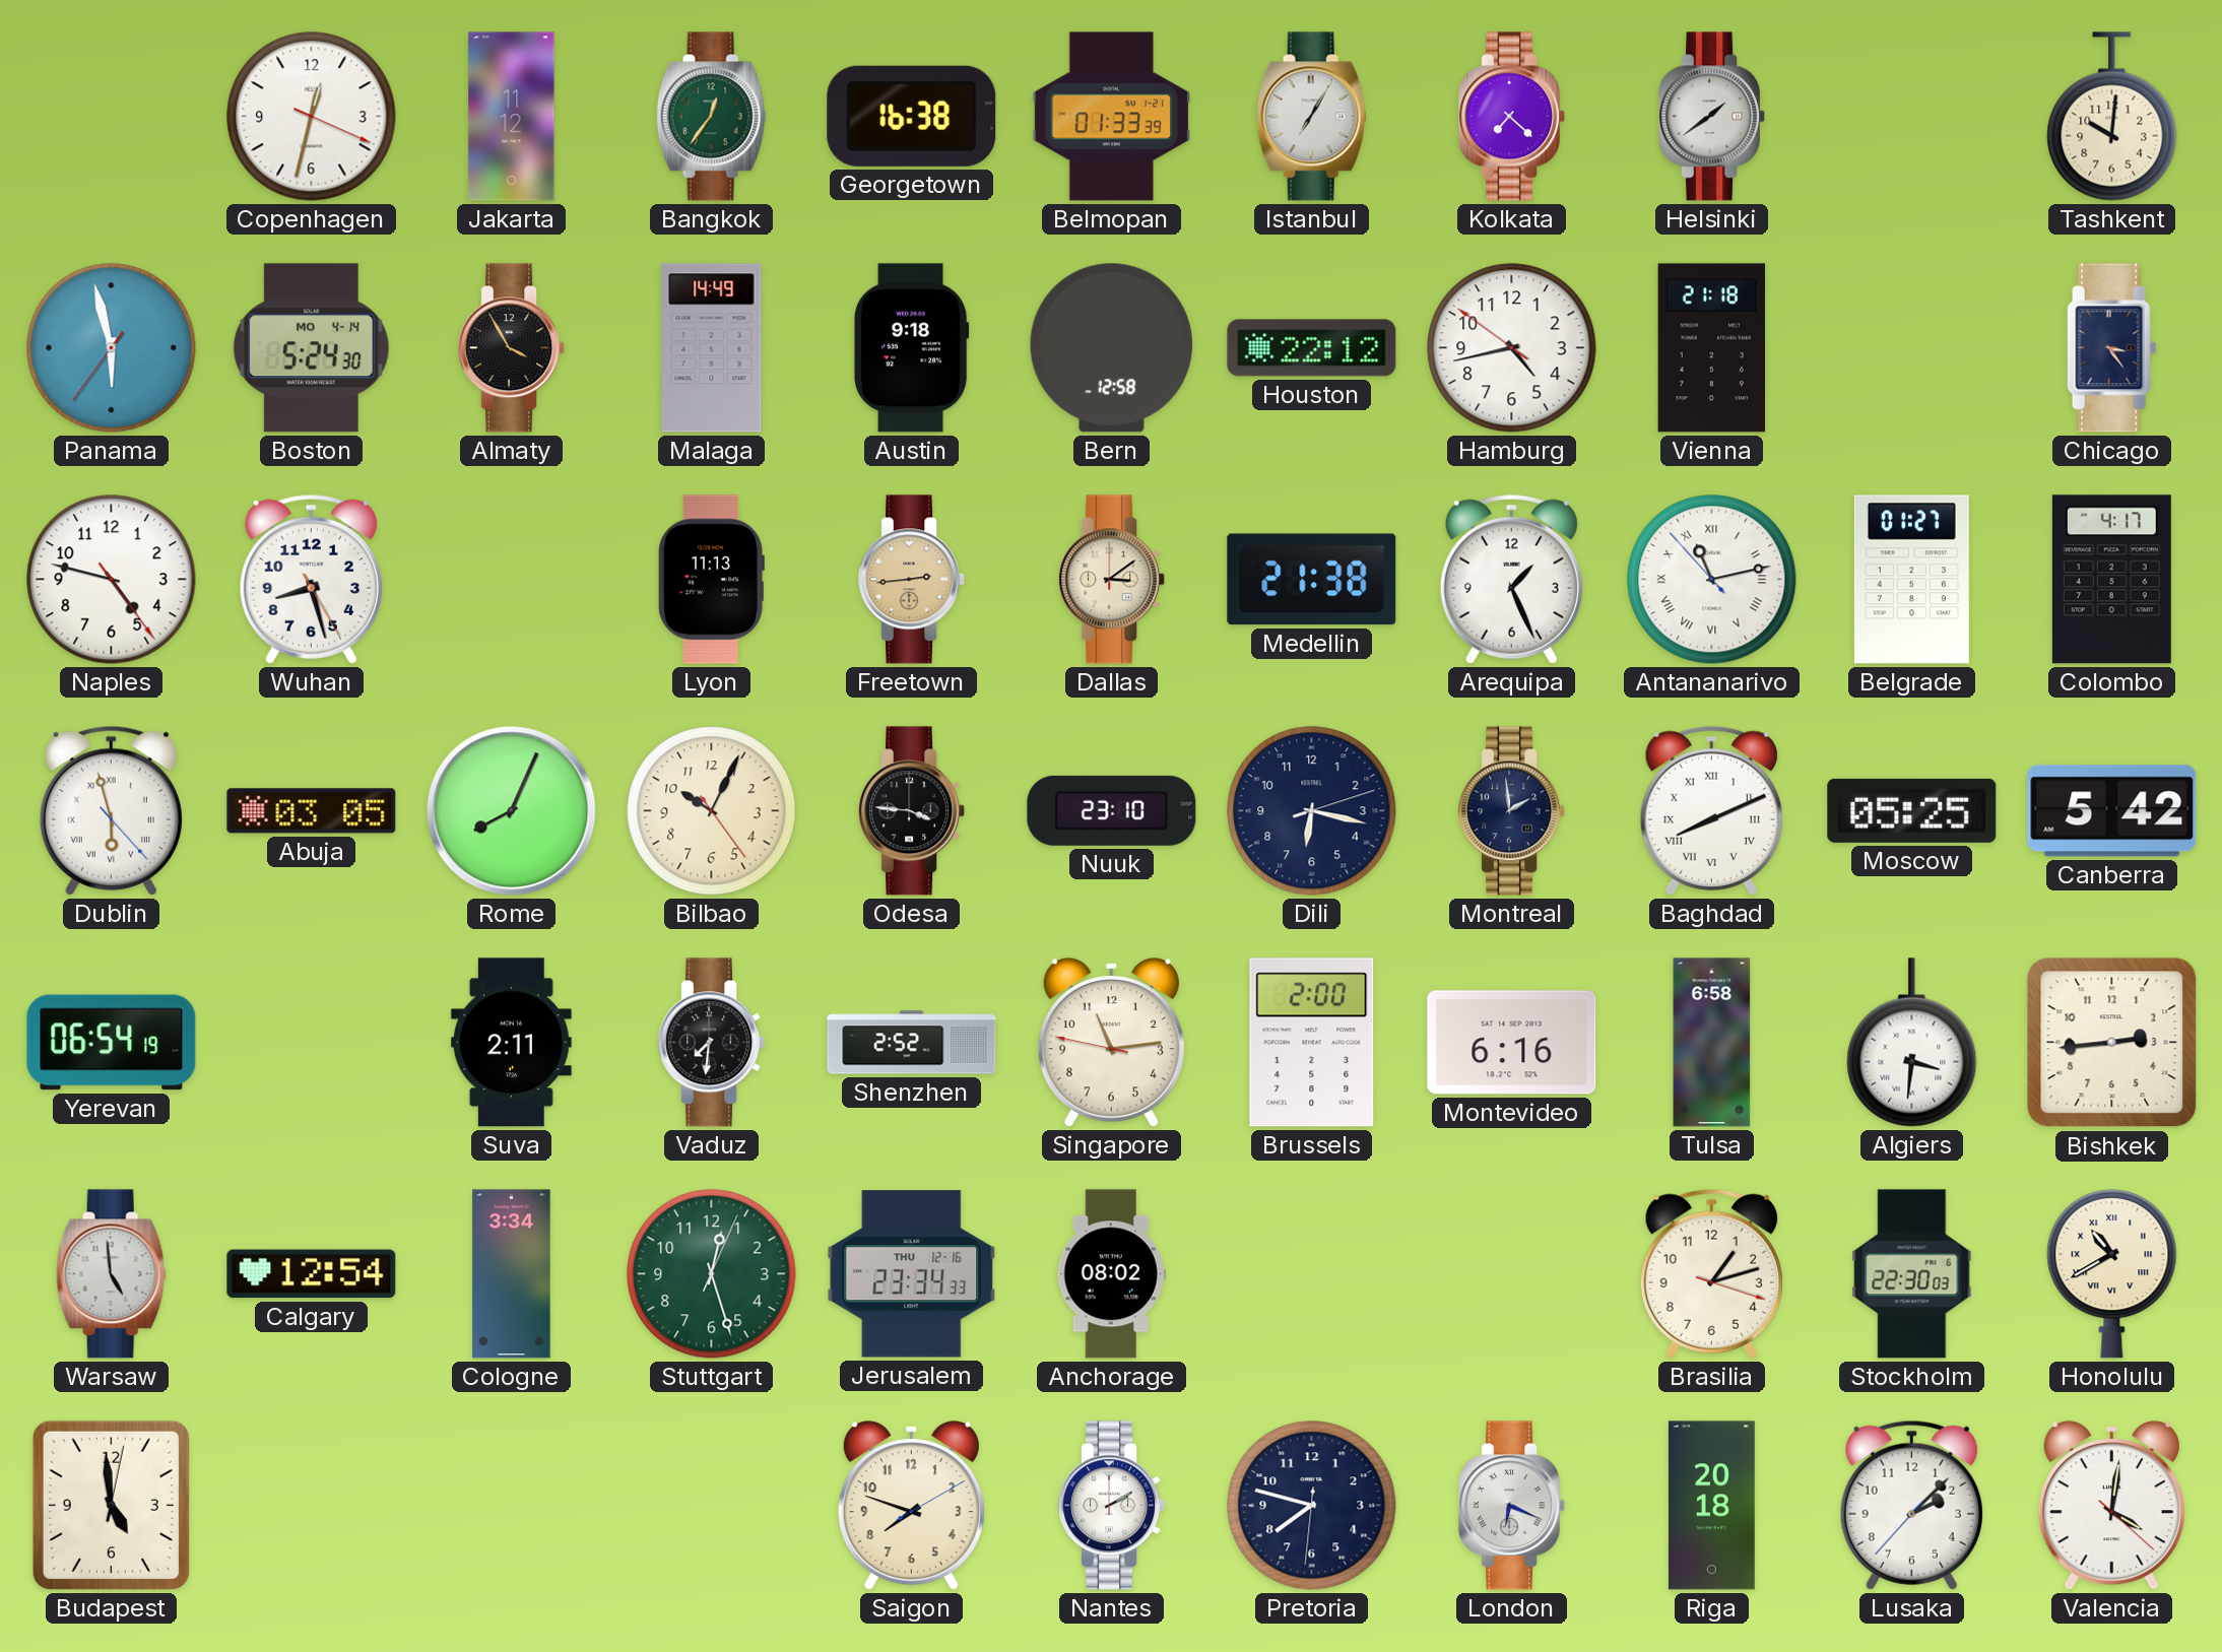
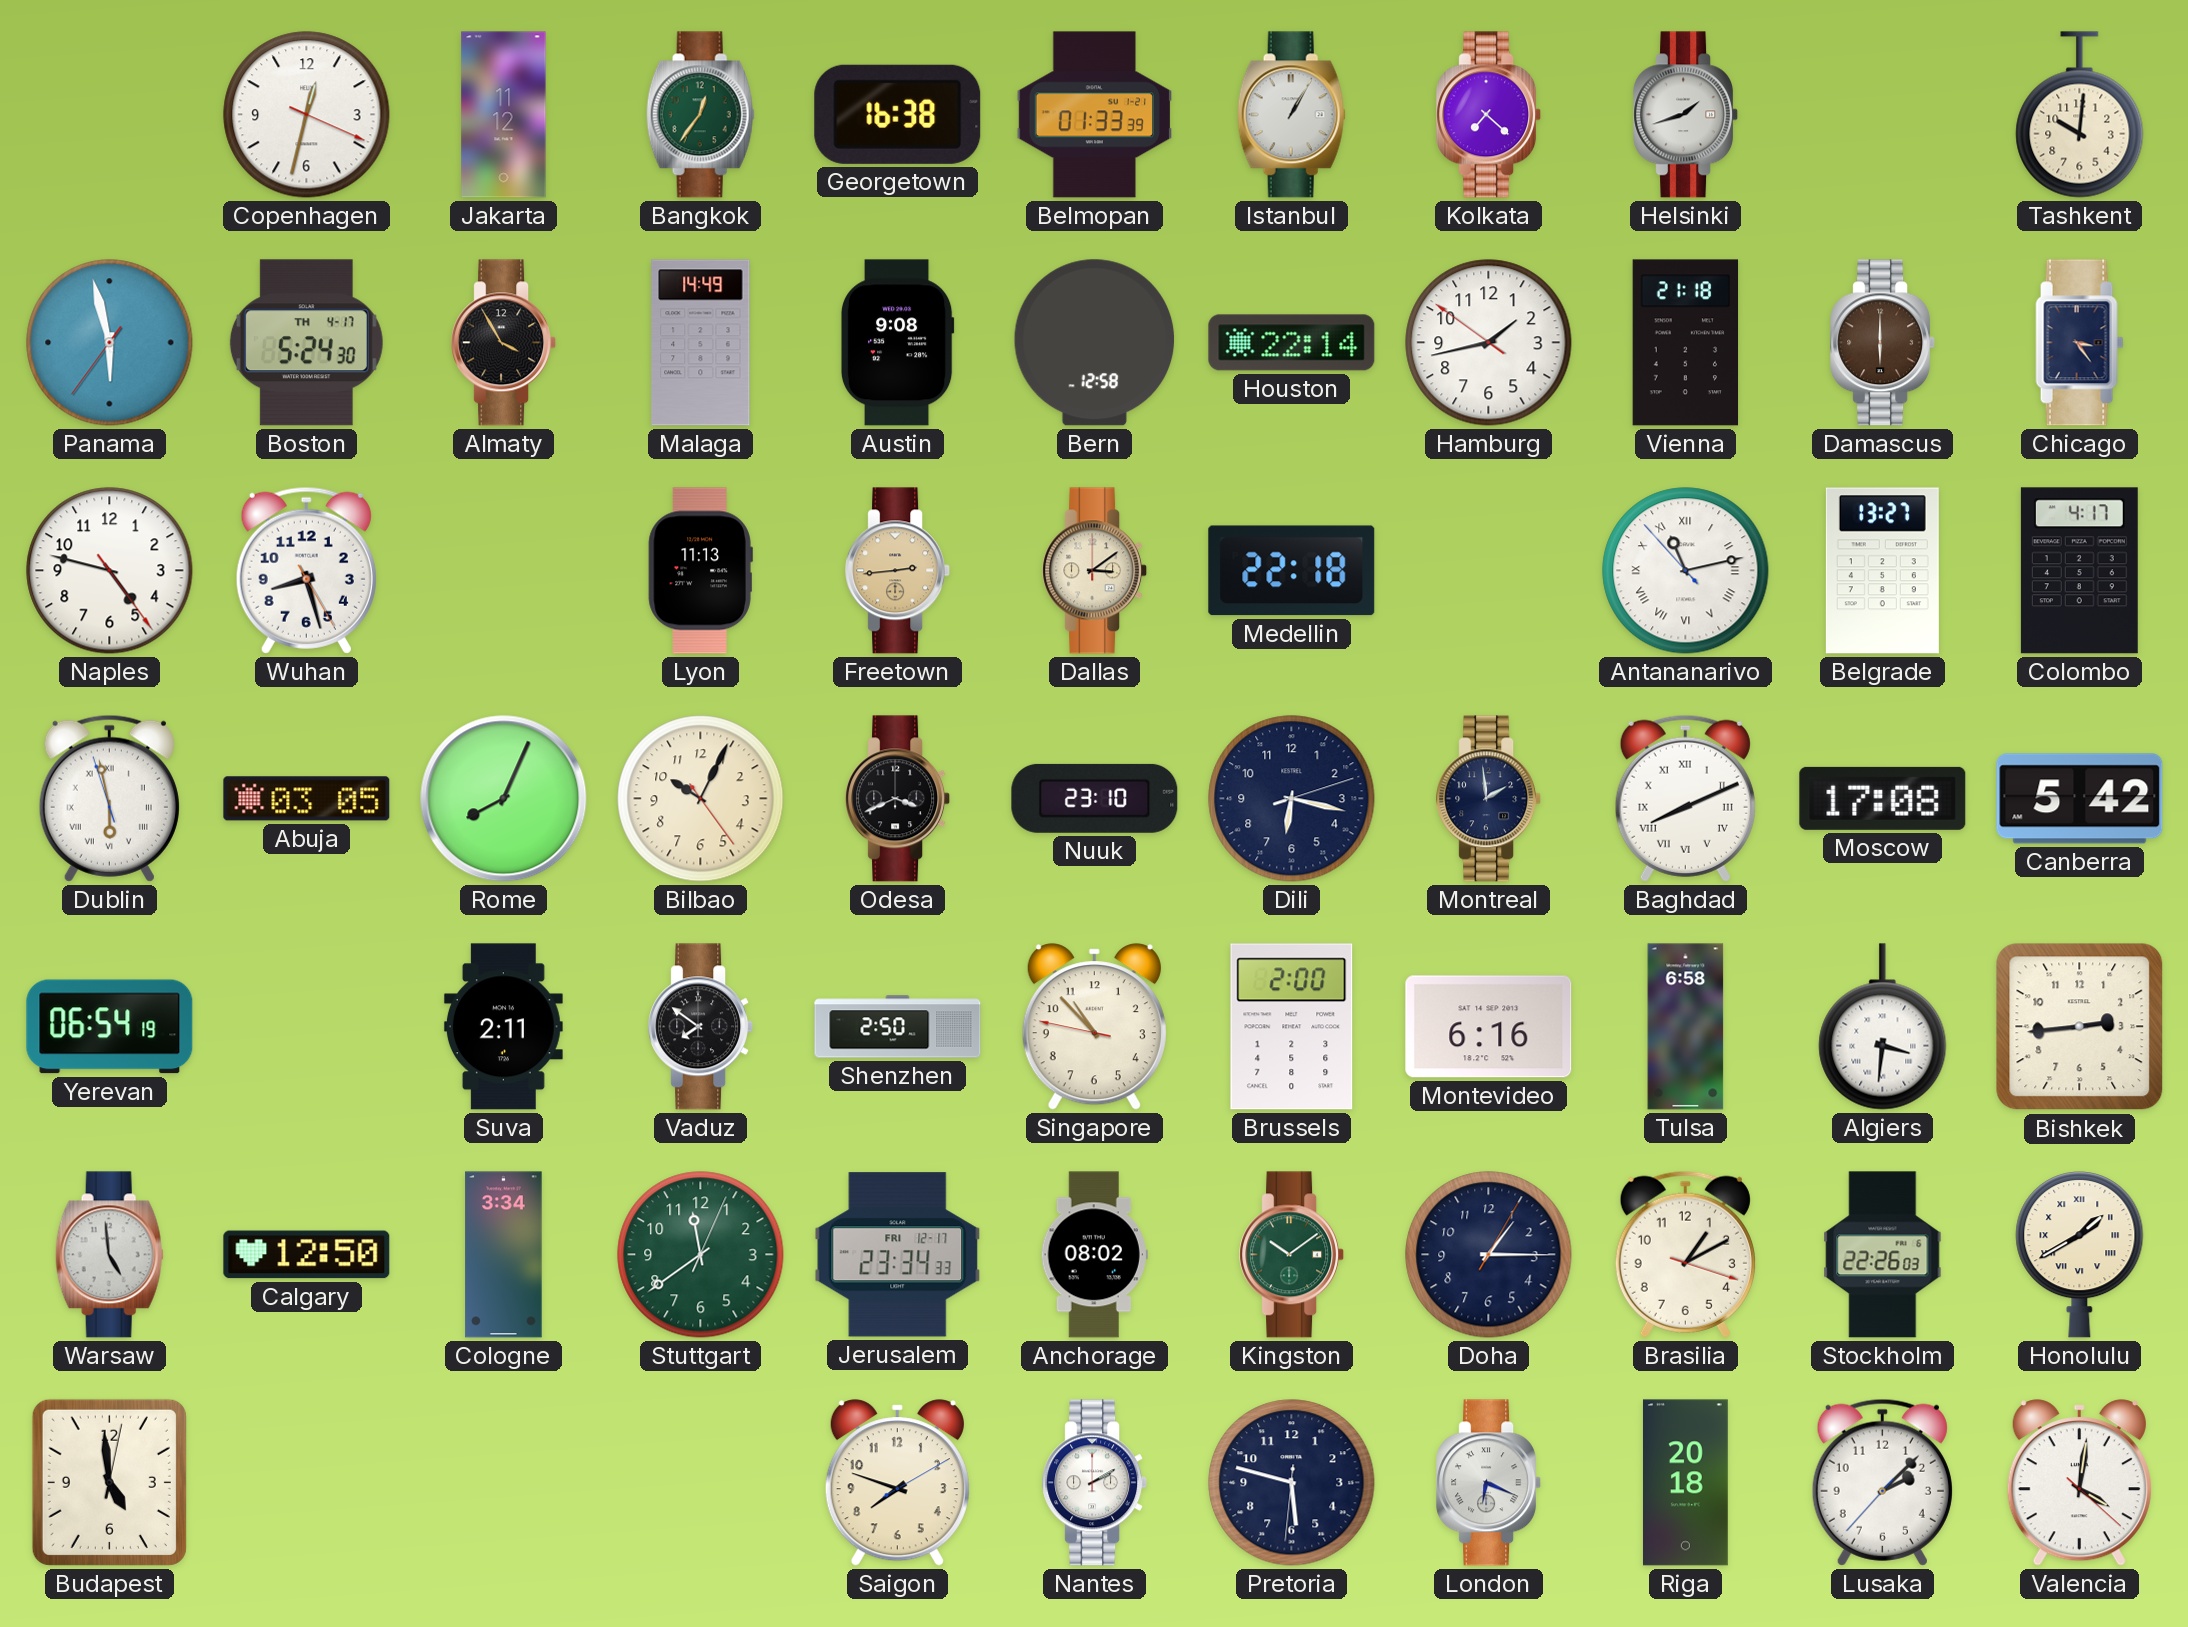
Istanbul: 7:05 -> 1:05
Helsinki: 1:39 -> 1:42
Boston date: MO 4-14 -> TH 4-17
Austin: 9:18 -> 9:08
Houston: 22:12 -> 22:14
Hamburg: 4:42 -> 1:42
Damascus: none -> 6:00
Medellin: 21:38 -> 22:18
Arequipa: 1:26 -> none
Belgrade: 01:27 -> 13:27
Dublin: 5:57:23 -> 5:57:57
Odesa: 3:46 -> 3:41
Moscow: 05:25 -> 17:08
Vaduz: 7:31 -> 7:51
Shenzhen: 2:52 -> 2:50
Singapore: 11:13 -> 10:52
Calgary: 12:54 -> 12:50
Stuttgart: 12:27 -> 11:39
Jerusalem date: THU 12-16 -> FRI 12-17
Kingston: none -> 10:09
Doha: none -> 1:15
Brasilia: 1:12 -> 1:10
Stockholm: 22:30 -> 22:26
Honolulu: 10:40 -> 1:40
Pretoria: 7:47 -> 5:47
